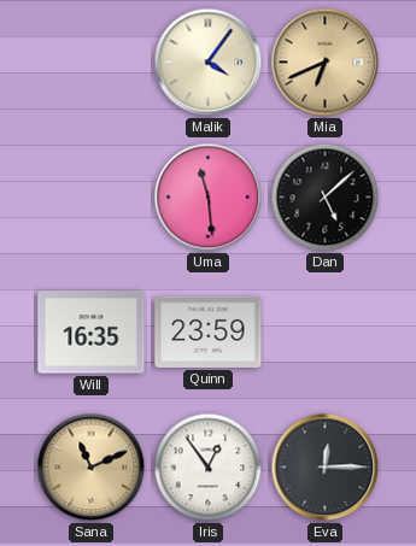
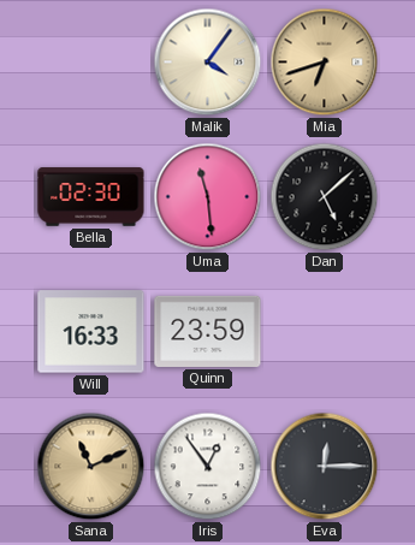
Mia: 6:41 -> 6:42
Bella: none -> 02:30
Will: 16:35 -> 16:33
